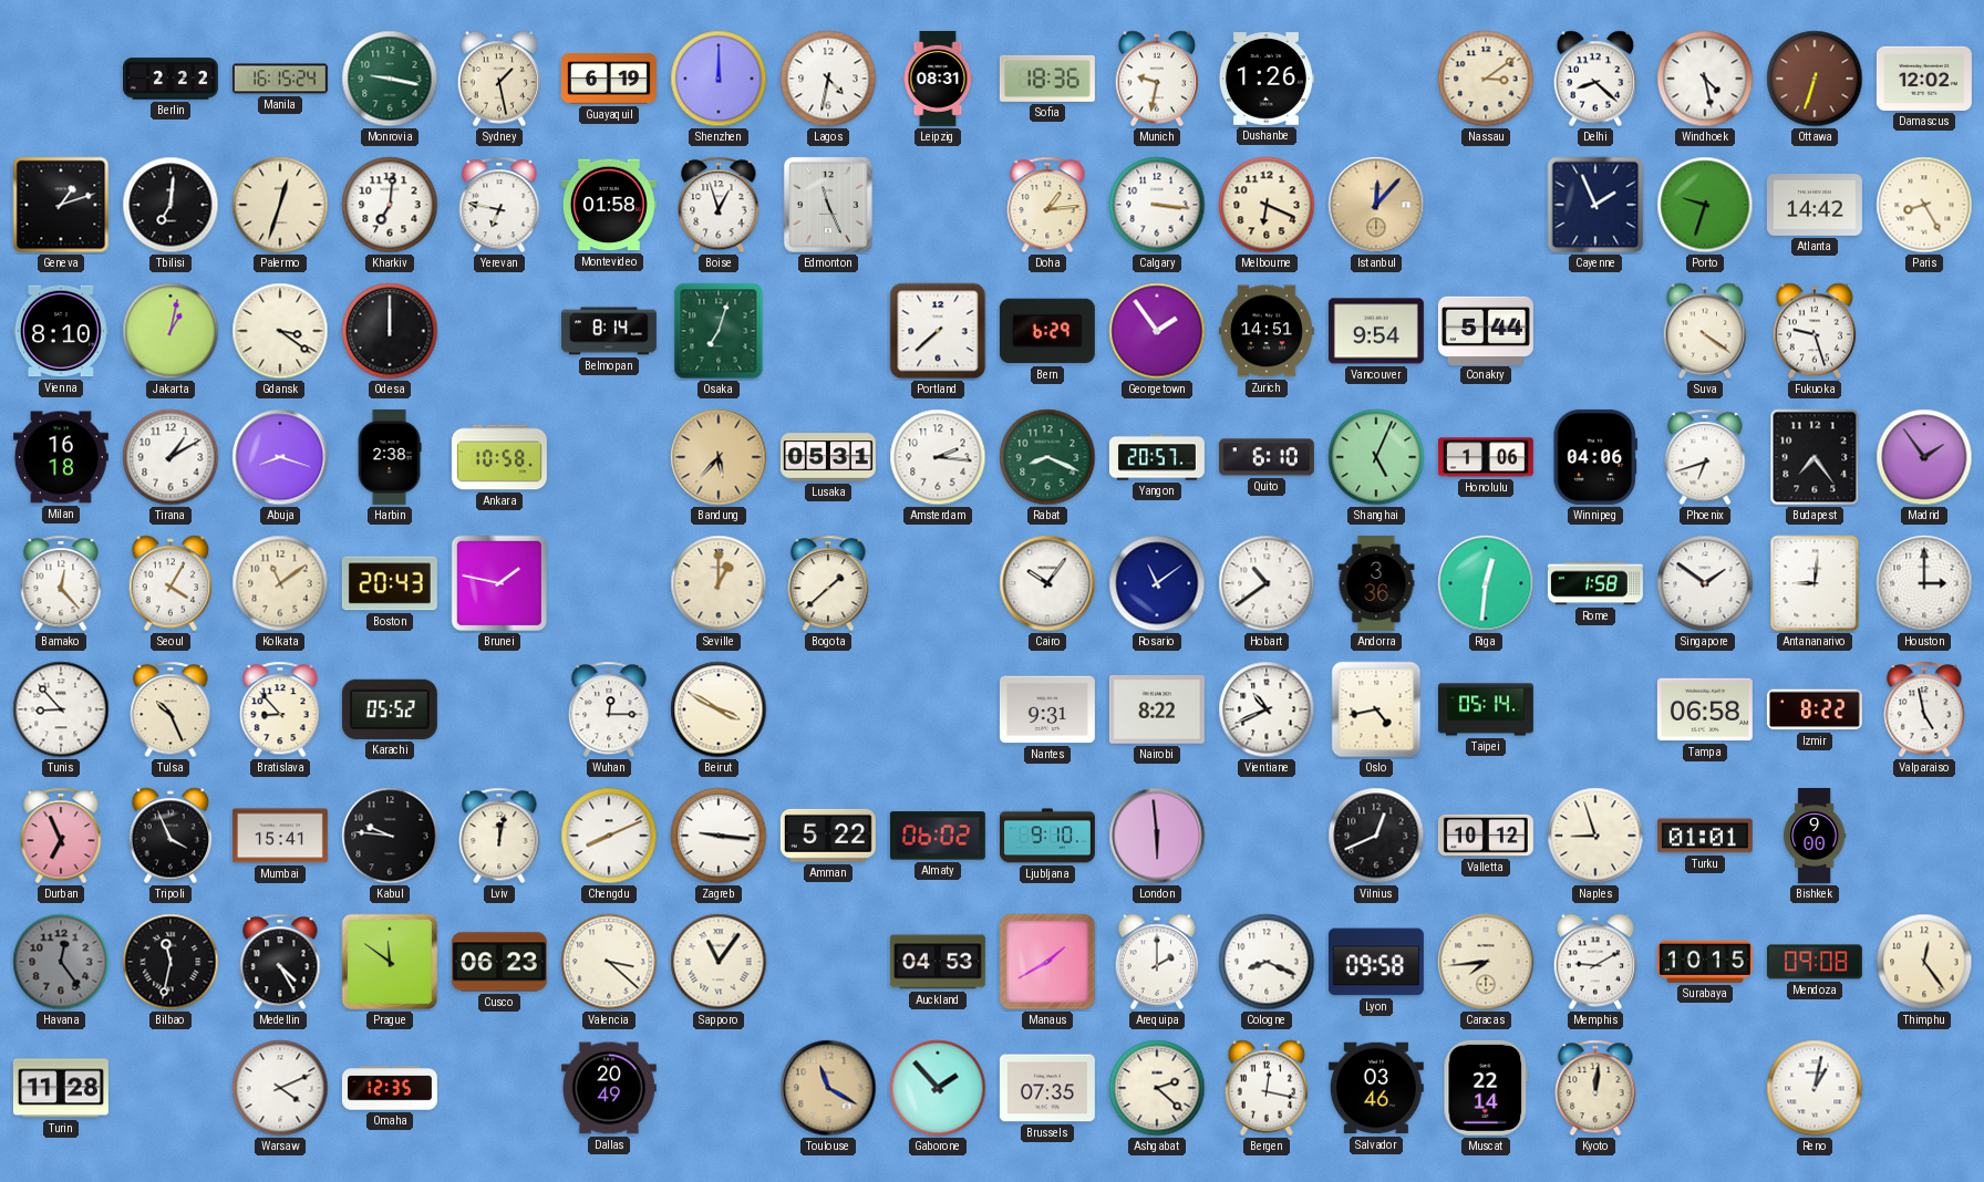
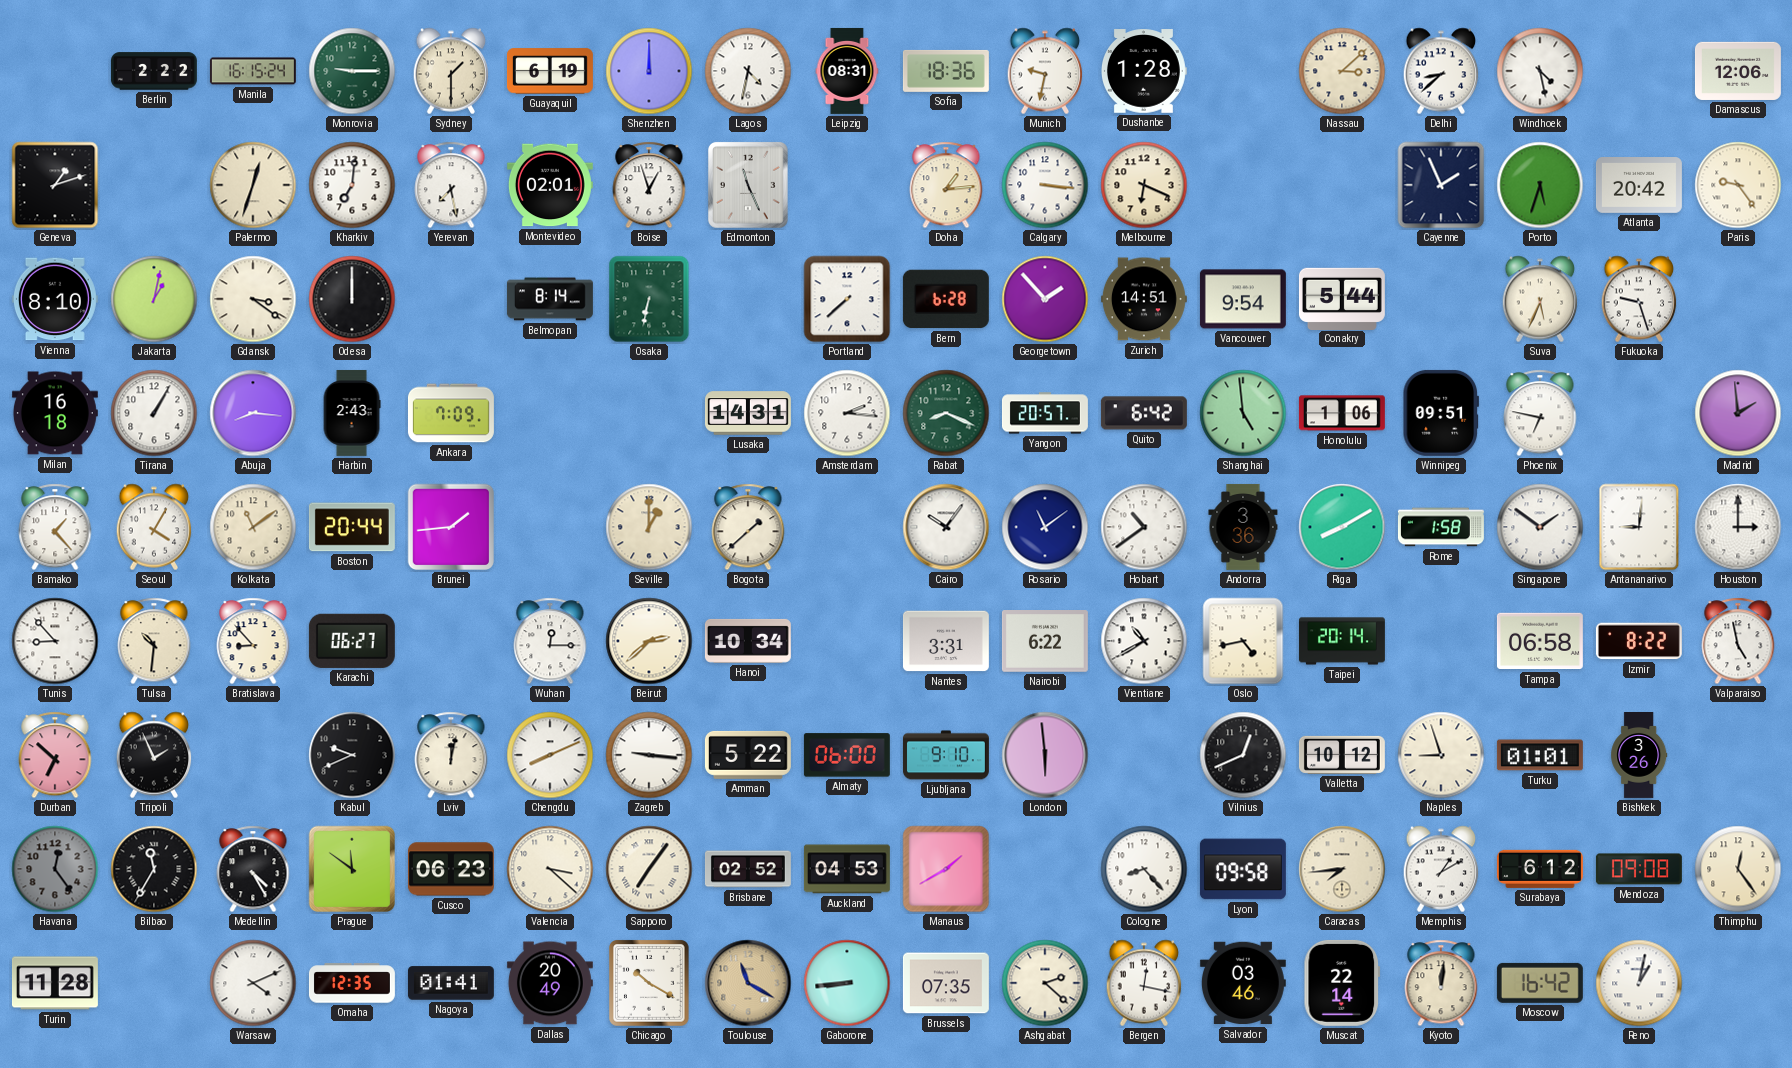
Monrovia: 9:17 -> 9:15
Sydney: 1:28 -> 1:30
Dushanbe: 1:26 -> 1:28
Nassau: 3:09 -> 3:08
Delhi: 8:22 -> 8:38
Ottawa: 6:33 -> none
Damascus: 12:02 -> 12:06
Tbilisi: 7:01 -> none
Yerevan: 6:47 -> 7:28
Montevideo: 01:58 -> 02:01
Istanbul: 12:07 -> none
Porto: 9:33 -> 5:33
Atlanta: 14:42 -> 20:42
Paris: 8:25 -> 9:24
Osaka: 7:03 -> 6:32
Bern: 6:29 -> 6:28
Georgetown: 1:54 -> 1:53
Suva: 4:21 -> 5:34
Tirana: 1:10 -> 1:05
Abuja: 8:18 -> 8:16
Harbin: 2:38 -> 2:43
Ankara: 10:58 -> 7:09
Bandung: 5:37 -> none
Lusaka: 05:31 -> 14:31
Quito: 6:10 -> 6:42
Shanghai: 5:04 -> 4:59
Winnipeg: 04:06 -> 09:51
Phoenix: 6:42 -> 6:47
Budapest: 7:24 -> none
Madrid: 1:54 -> 1:59
Bamako: 12:23 -> 1:23
Boston: 20:43 -> 20:44
Brunei: 1:47 -> 1:44
Riga: 12:31 -> 8:10
Tulsa: 10:26 -> 10:31
Karachi: 05:52 -> 06:27
Beirut: 3:50 -> 2:38
Hanoi: none -> 10:34
Nantes: 9:31 -> 3:31
Nairobi: 8:22 -> 6:22
Vientiane: 10:41 -> 10:40
Taipei: 05:14 -> 20:14
Durban: 6:56 -> 6:52
Tripoli: 3:56 -> 1:56
Mumbai: 15:41 -> none
Kabul: 9:46 -> 9:41
Almaty: 06:02 -> 06:00
Bishkek: 9:00 -> 3:26
Bilbao: 11:32 -> 11:35
Sapporo: 11:06 -> 7:06
Brisbane: none -> 02:52
Arequipa: 2:00 -> none
Cologne: 8:19 -> 8:23
Memphis: 9:10 -> 1:10
Surabaya: 10:15 -> 6:12
Nagoya: none -> 01:41
Chicago: none -> 10:20
Gaborone: 1:53 -> 8:44
Moscow: none -> 16:42
